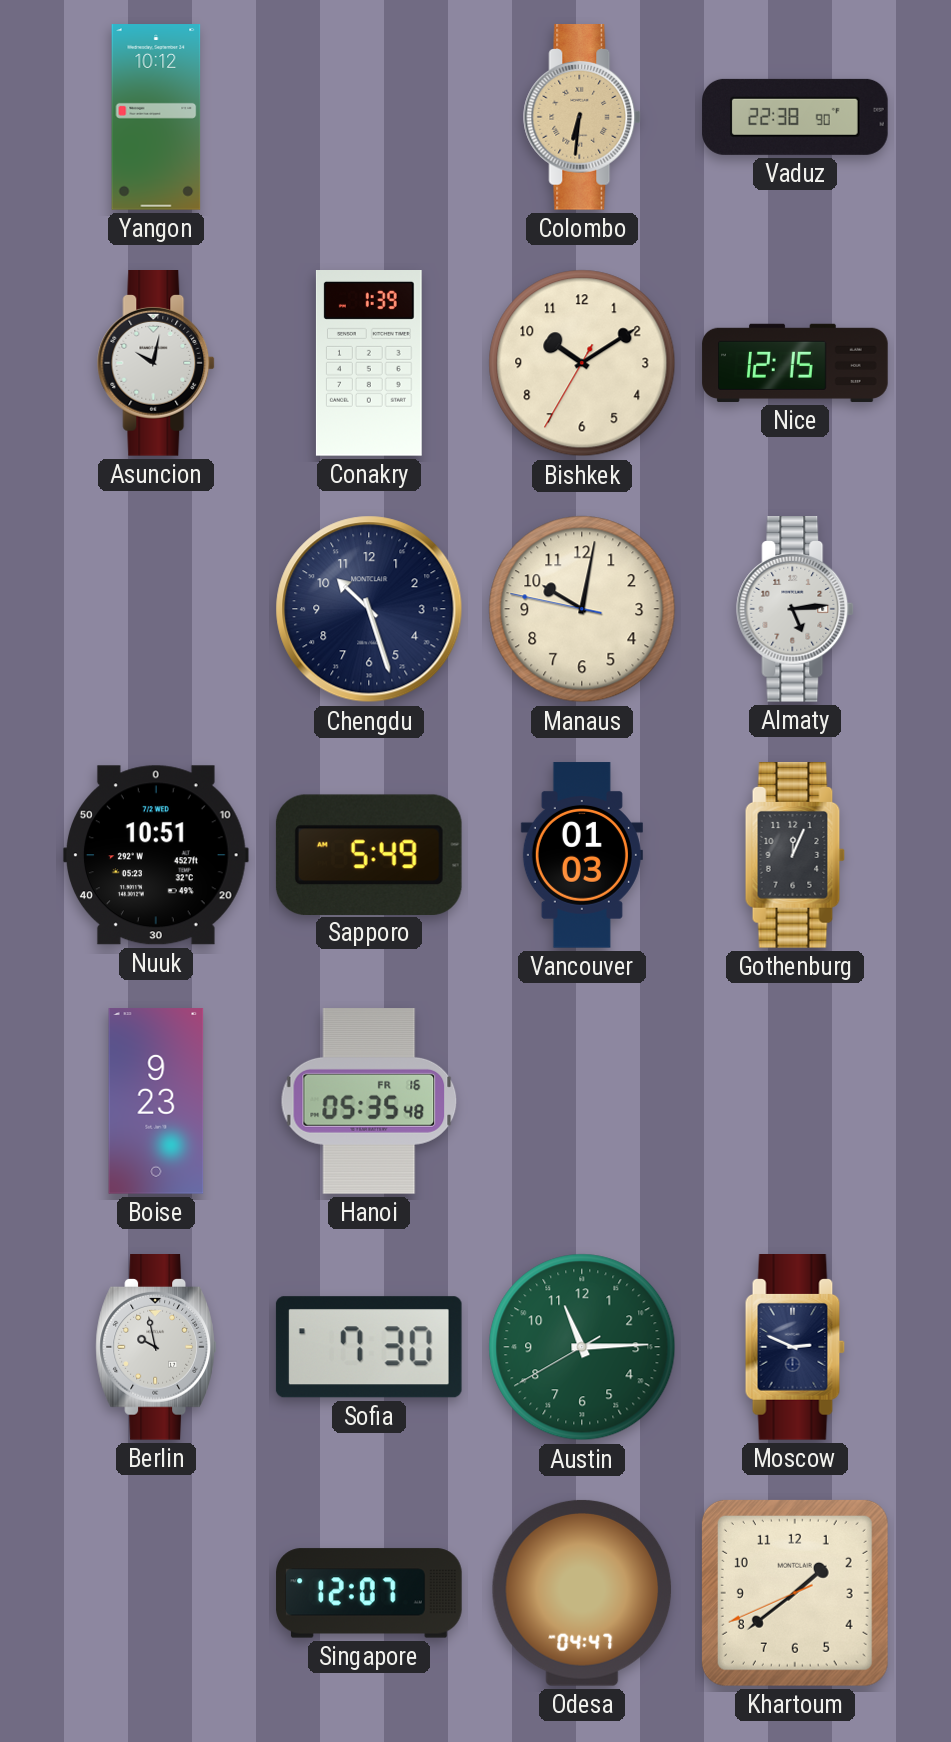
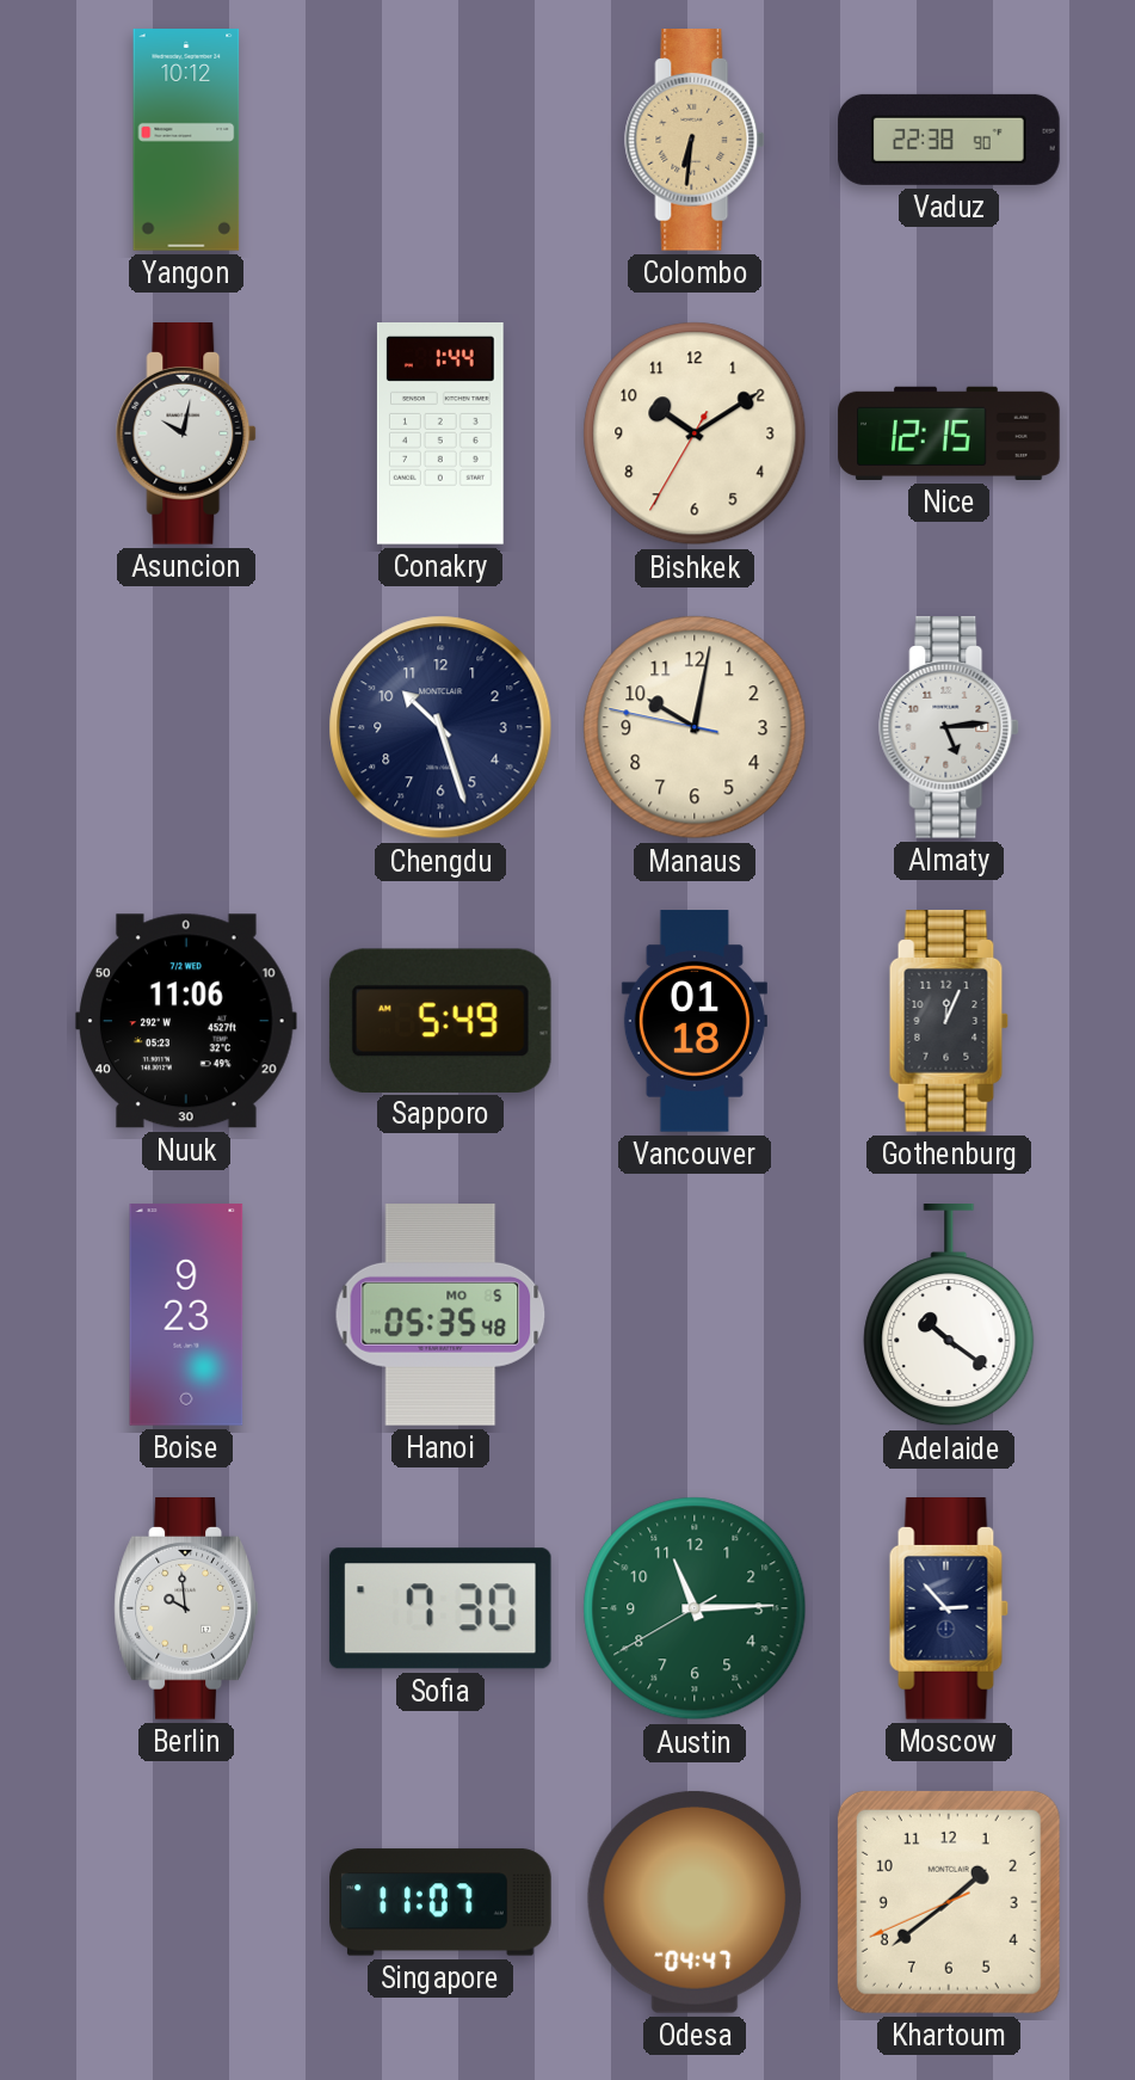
Conakry: 1:39 -> 1:44
Nuuk: 10:51 -> 11:06
Vancouver: 01:03 -> 01:18
Hanoi date: FR 16 -> MO 5
Adelaide: none -> 10:21
Berlin: 9:58 -> 9:59
Moscow: 2:49 -> 2:53
Singapore: 12:07 -> 11:07
